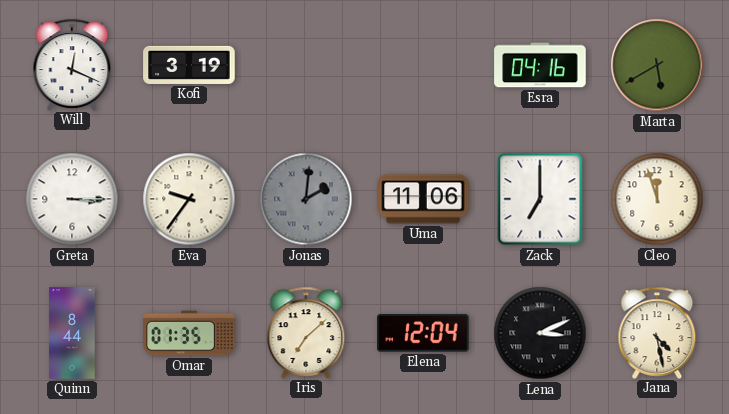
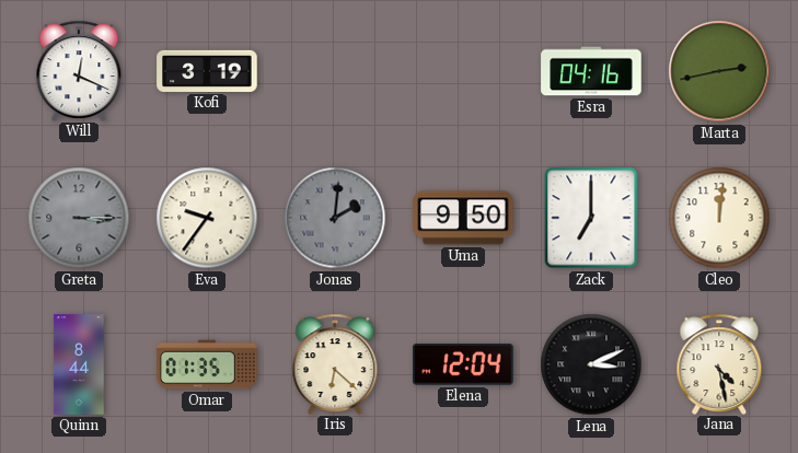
Marta: 5:40 -> 2:43
Greta dial: white -> grey
Uma: 11:06 -> 9:50
Cleo: 11:57 -> 12:01
Iris: 7:08 -> 6:22
